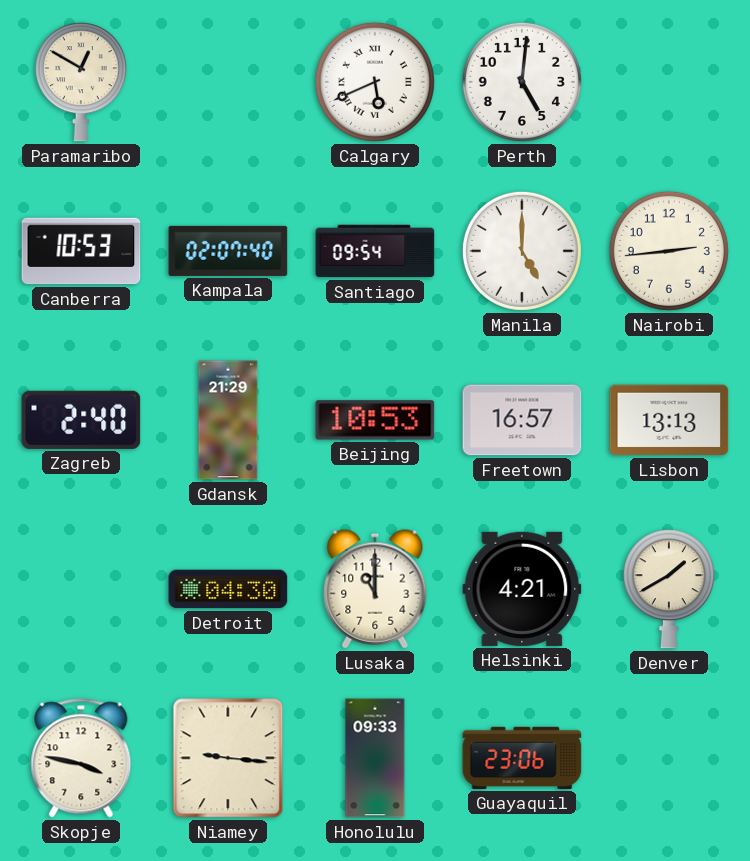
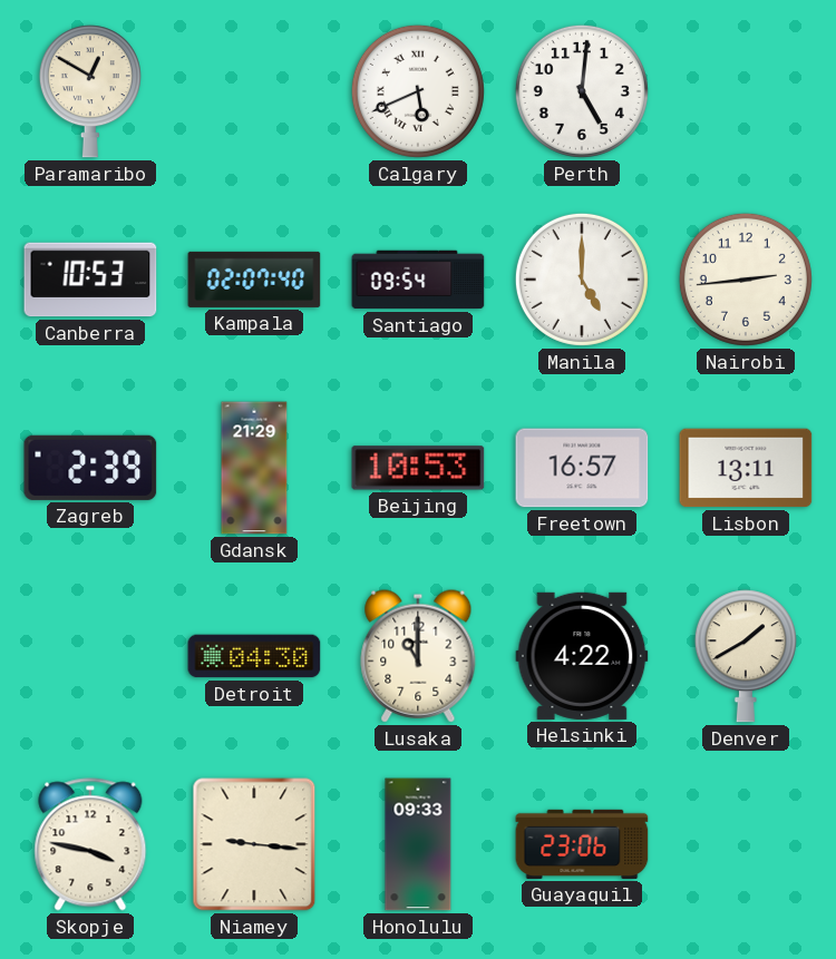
Zagreb: 2:40 -> 2:39
Lisbon: 13:13 -> 13:11
Helsinki: 4:21 -> 4:22
